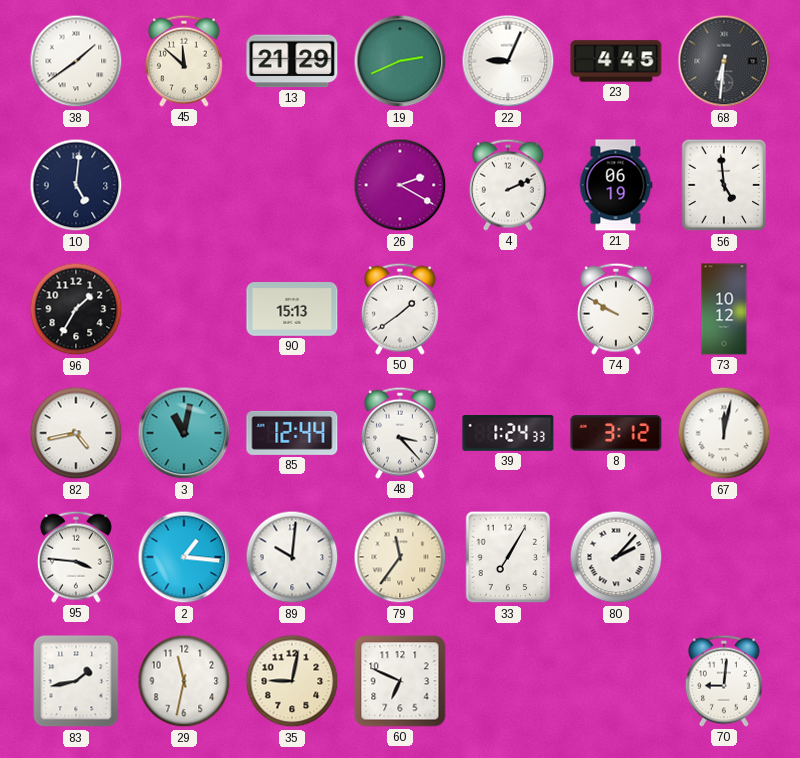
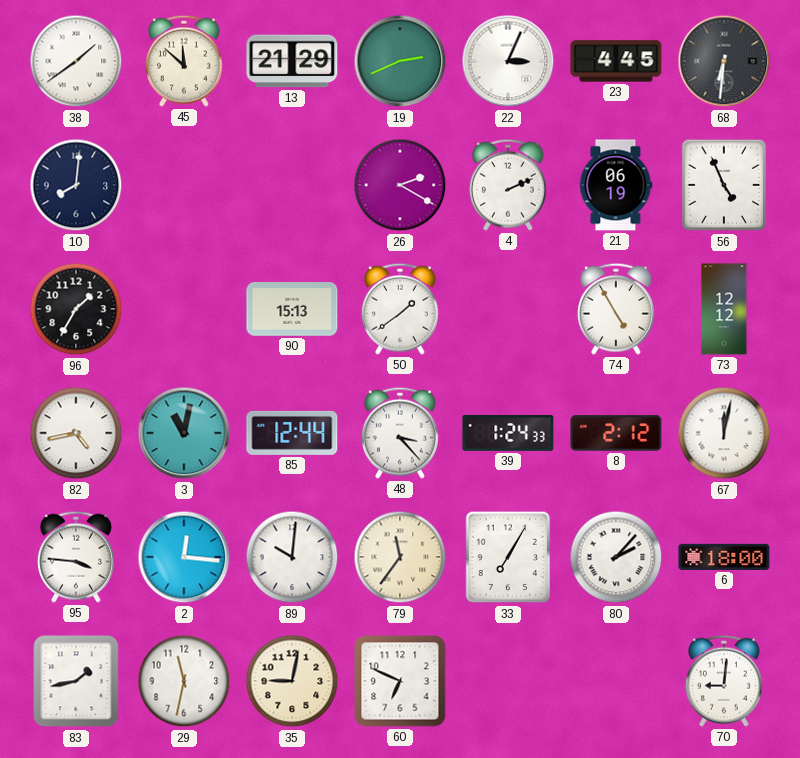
22: 9:04 -> 3:04
10: 5:01 -> 8:01
56: 4:59 -> 4:56
74: 9:50 -> 4:55
73: 10:12 -> 12:12
8: 3:12 -> 2:12
2: 1:16 -> 12:16
6: none -> 18:00
